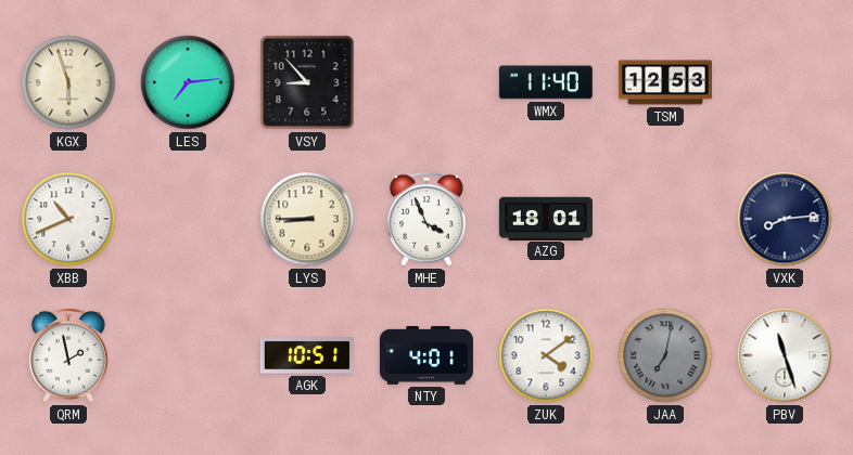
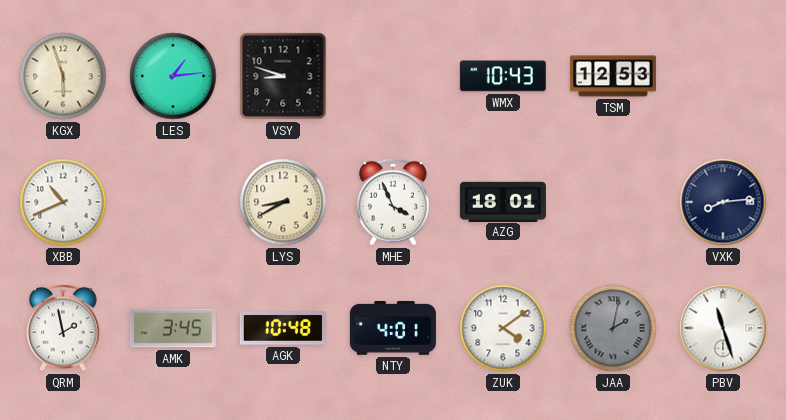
LES: 7:14 -> 1:14
VSY: 8:53 -> 8:48
WMX: 11:40 -> 10:43
LYS: 8:45 -> 8:40
AMK: none -> 3:45
AGK: 10:51 -> 10:48
JAA: 7:02 -> 2:02
